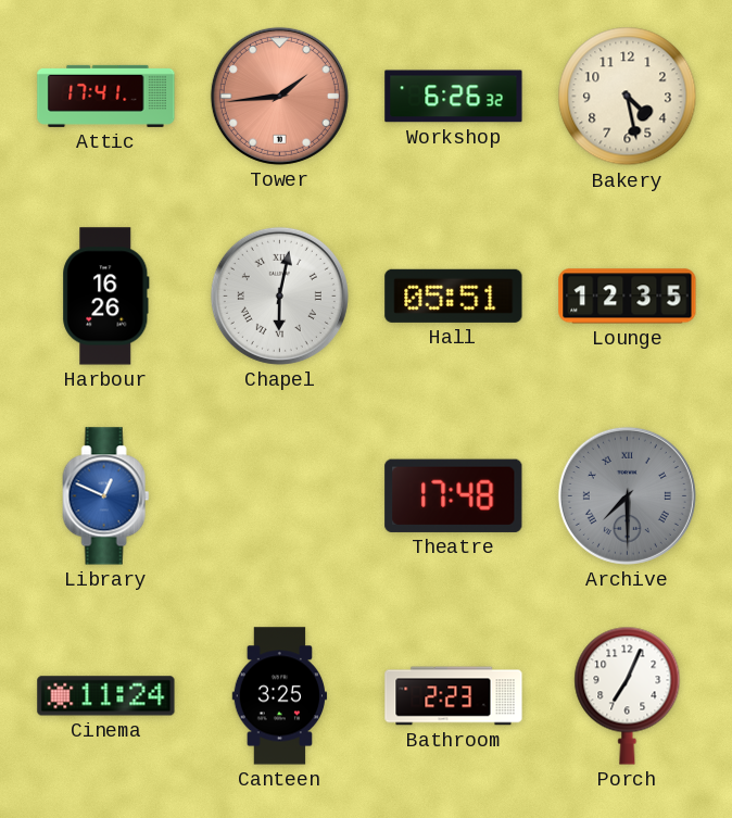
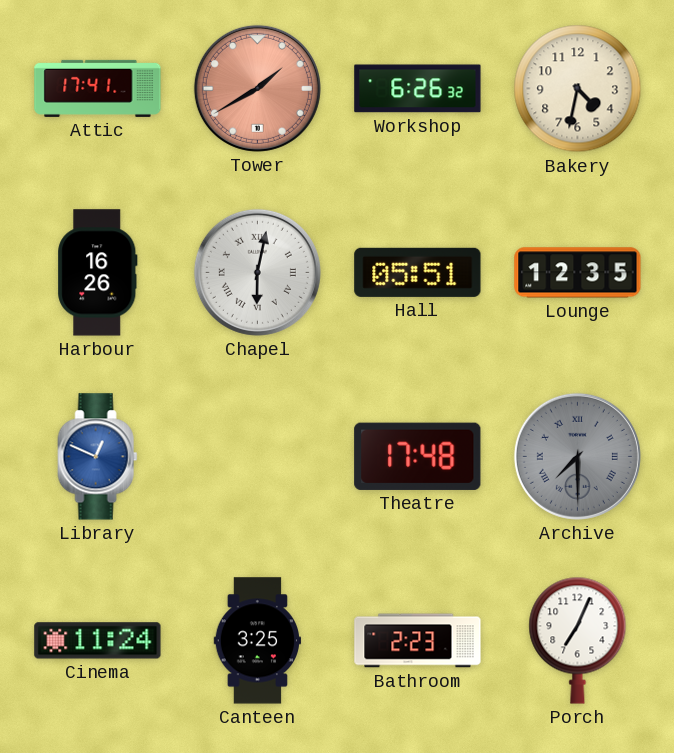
Tower: 1:44 -> 1:40
Bakery: 4:28 -> 4:32
